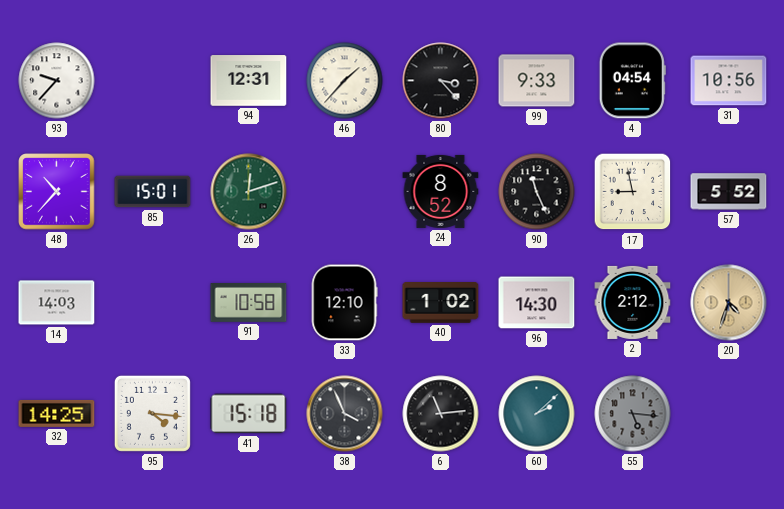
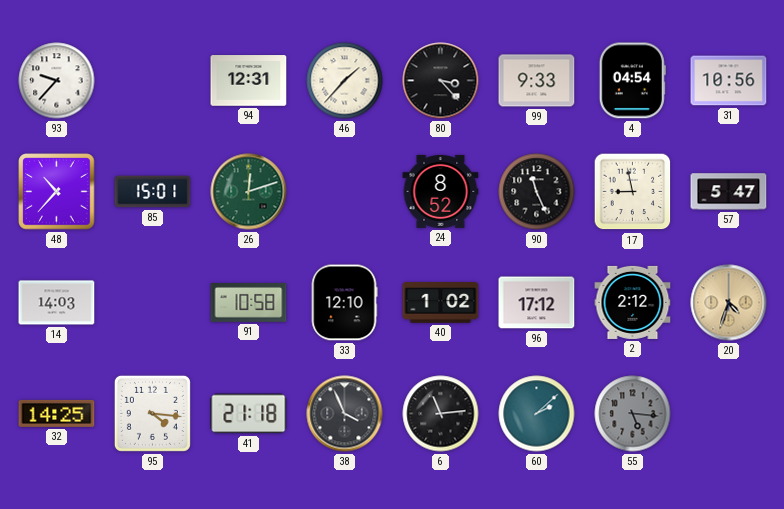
57: 5:52 -> 5:47
96: 14:30 -> 17:12
41: 15:18 -> 21:18
